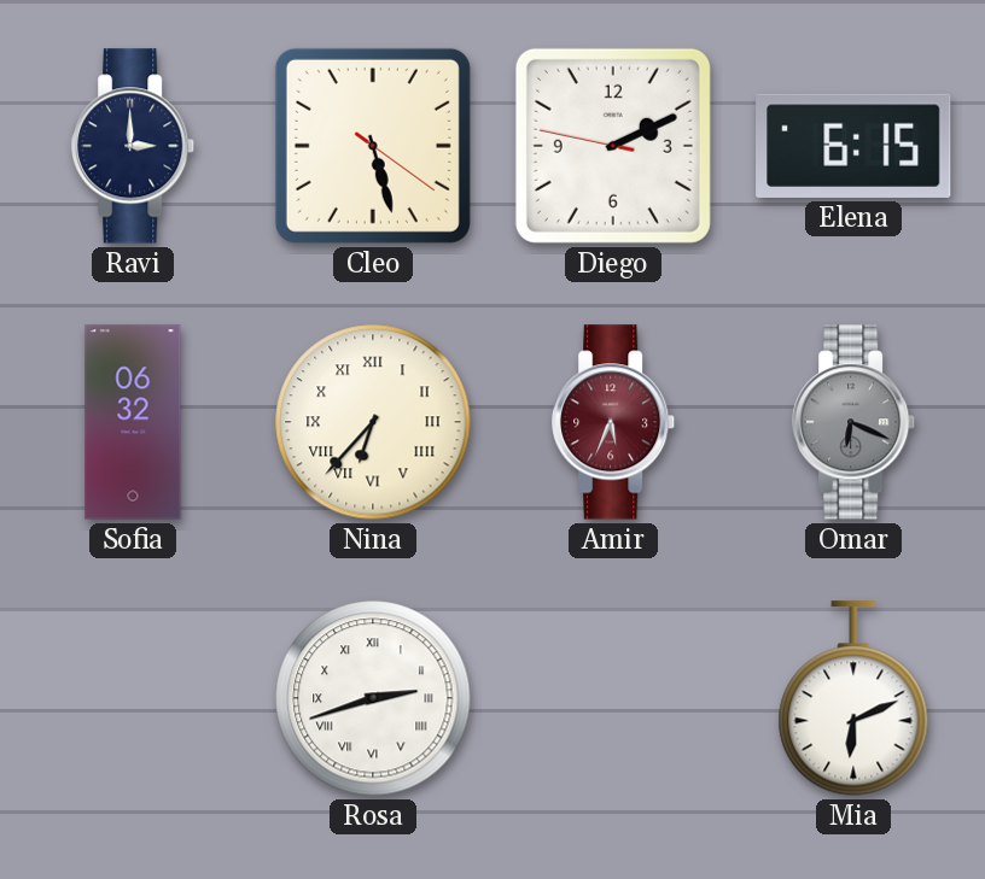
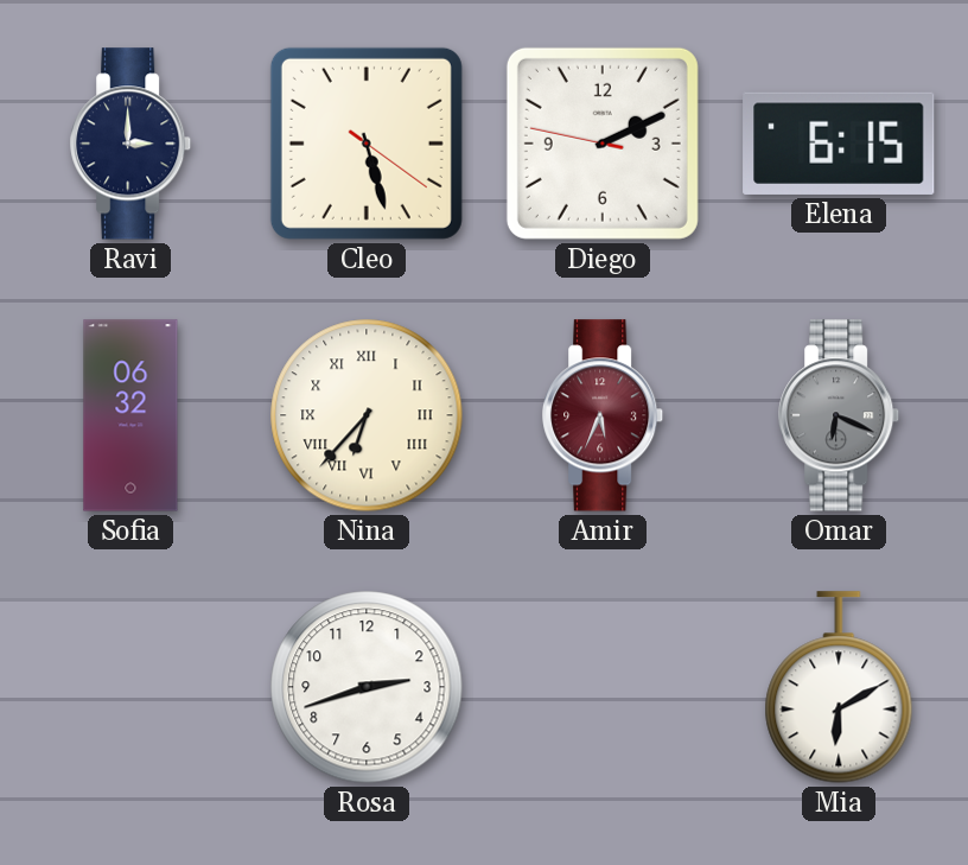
Rosa numerals: Roman -> Arabic
Mia: 6:11 -> 6:10
